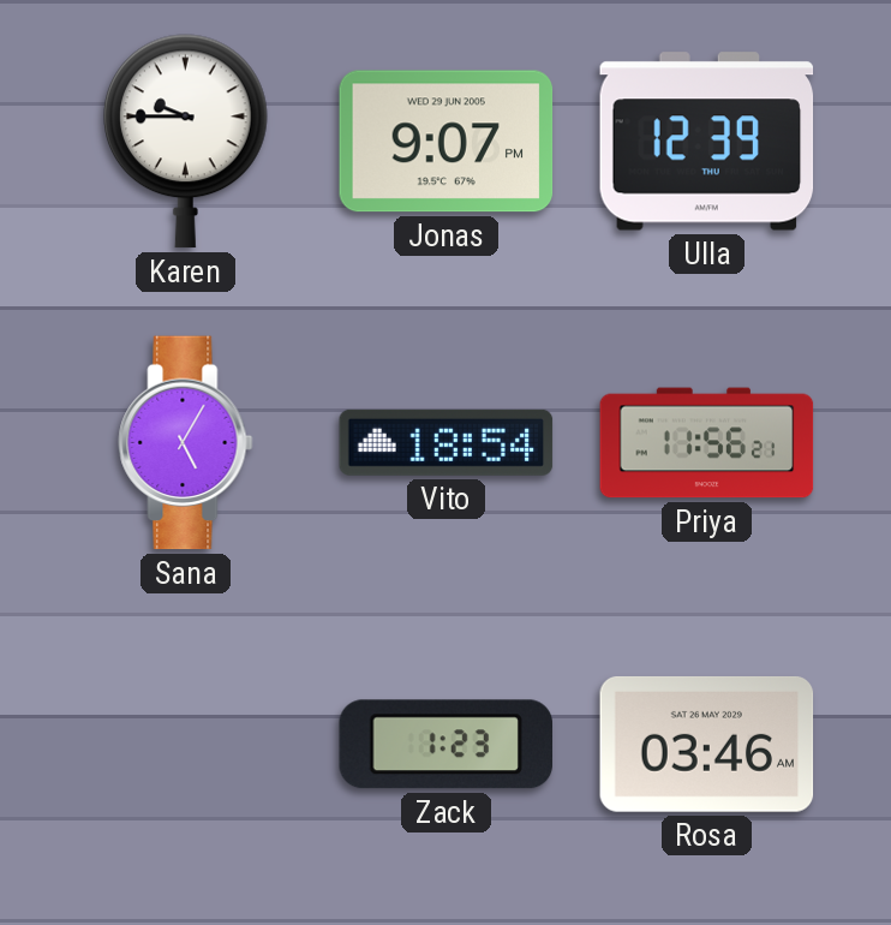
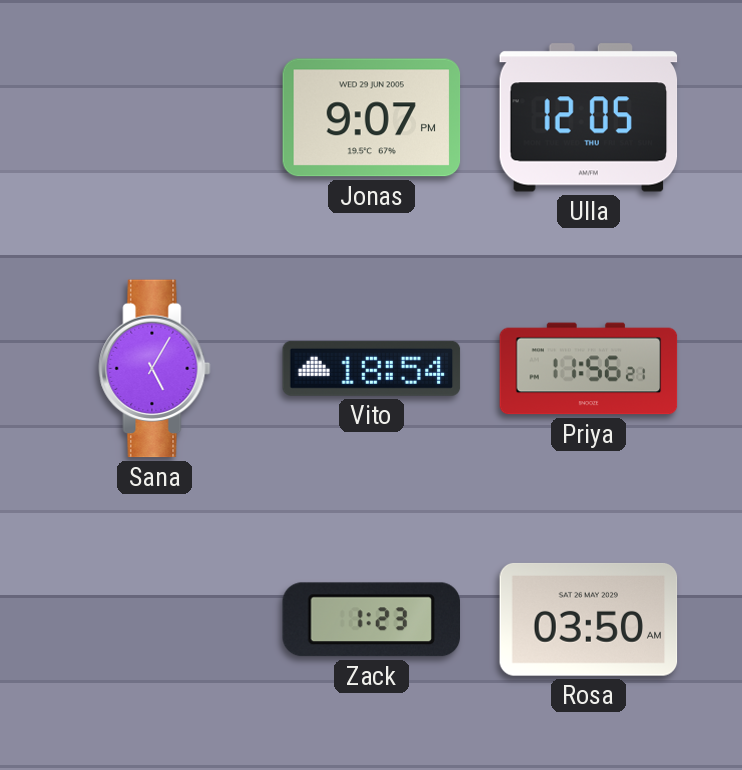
Karen: 9:45 -> none
Ulla: 12:39 -> 12:05
Rosa: 03:46 -> 03:50
